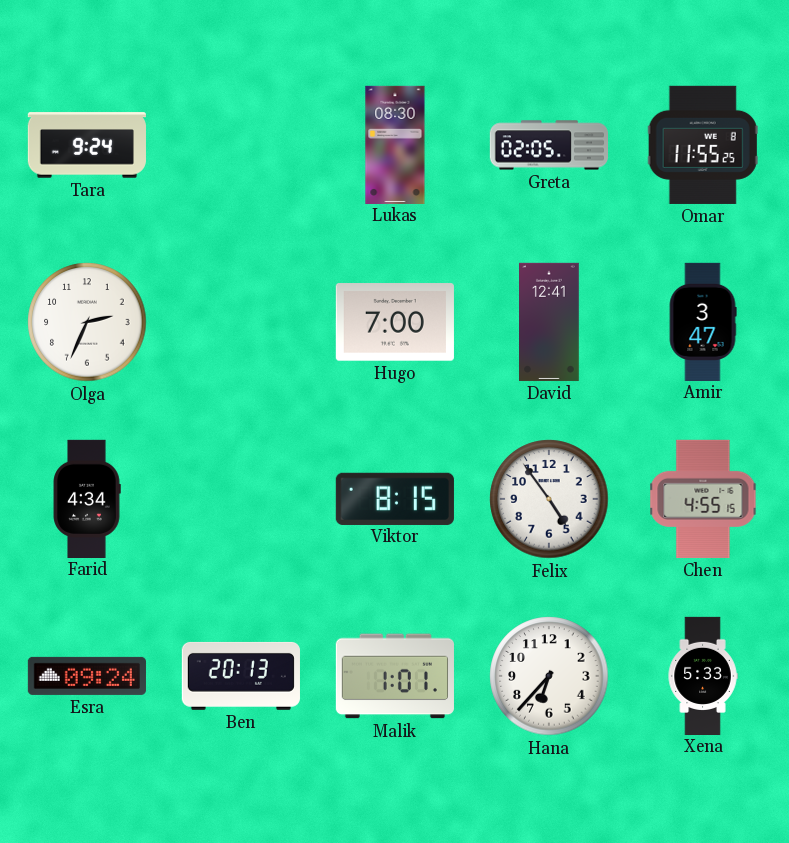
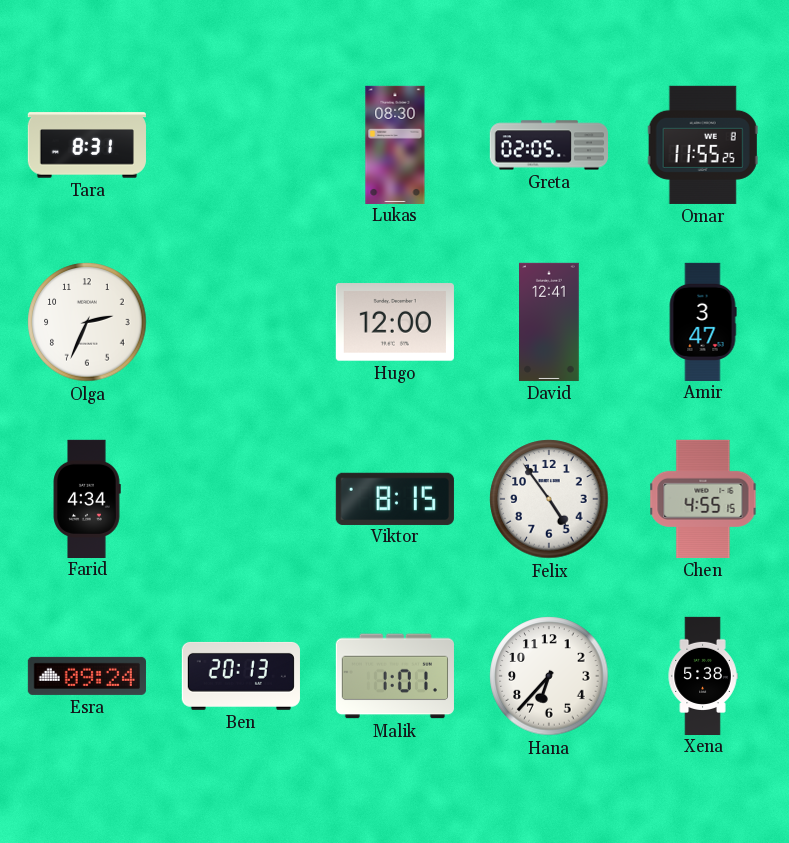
Tara: 9:24 -> 8:31
Hugo: 7:00 -> 12:00
Xena: 5:33 -> 5:38
